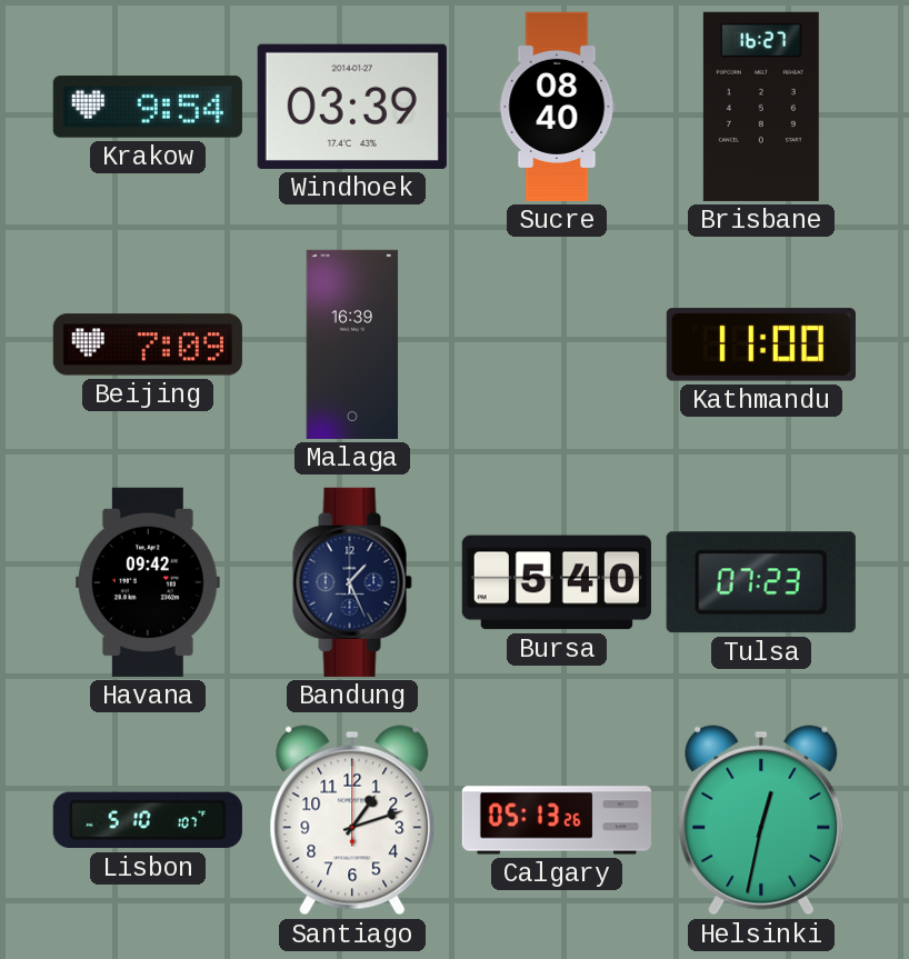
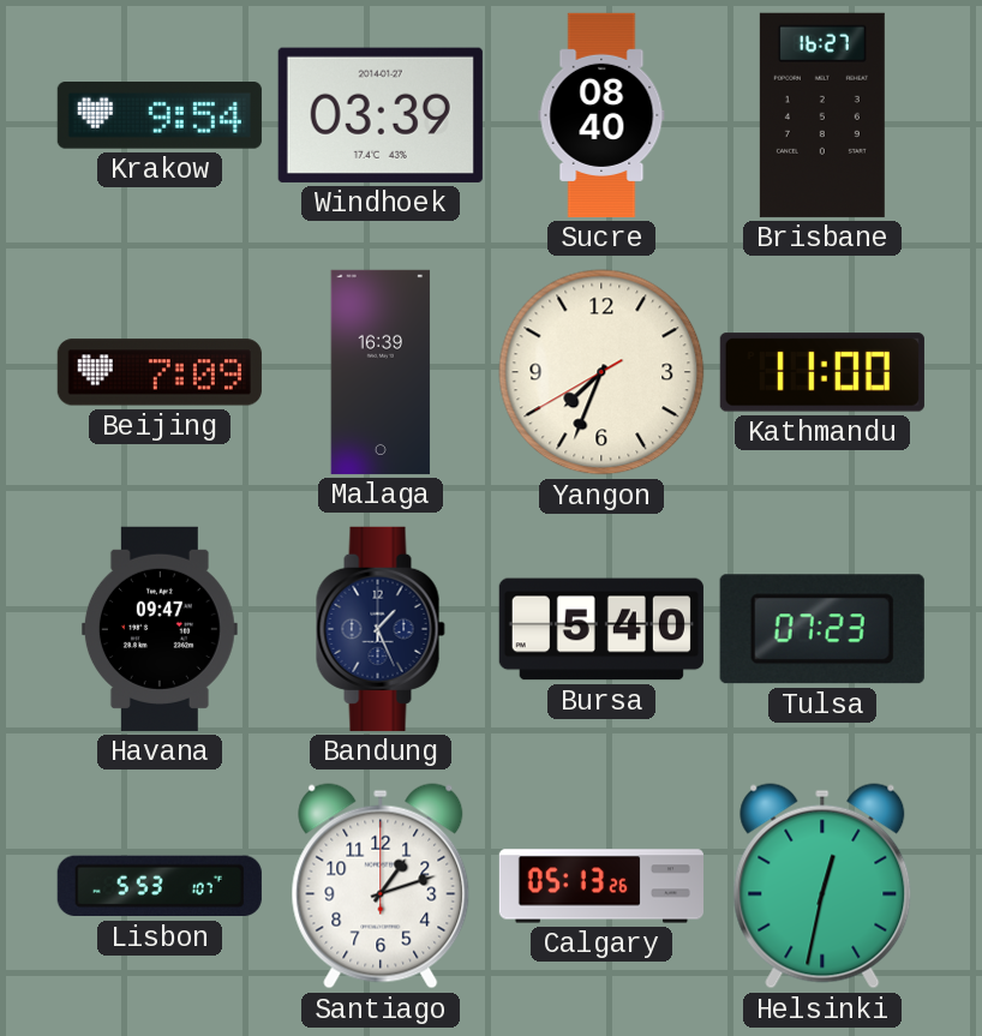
Yangon: none -> 7:33
Havana: 09:42 -> 09:47
Lisbon: 5:10 -> 5:53
